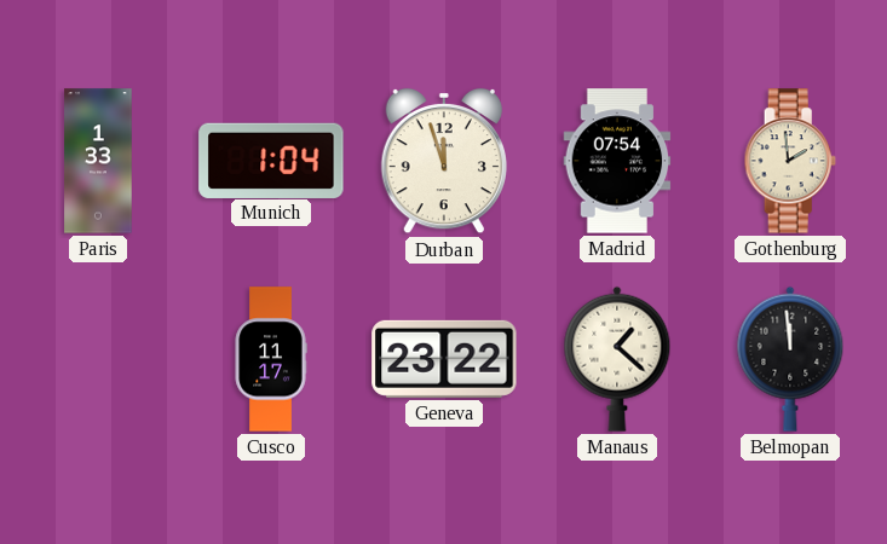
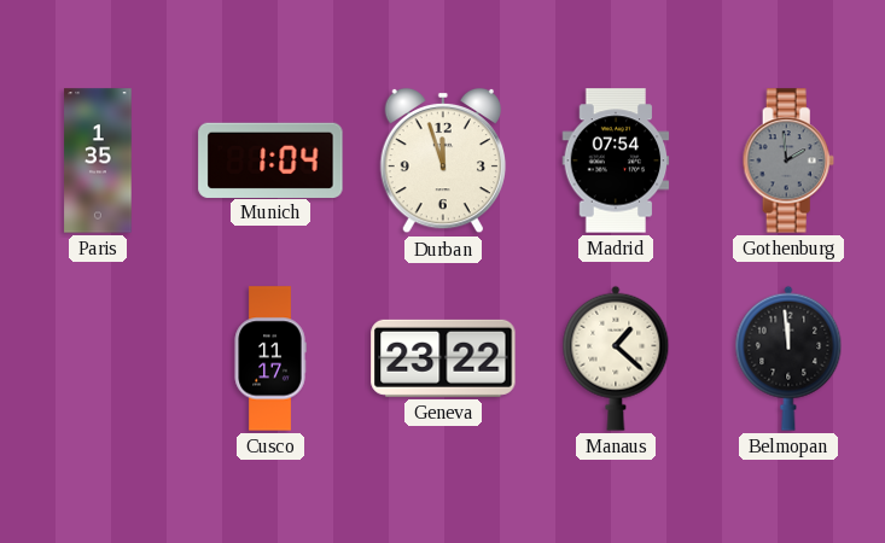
Paris: 1:33 -> 1:35
Gothenburg dial: cream -> grey
